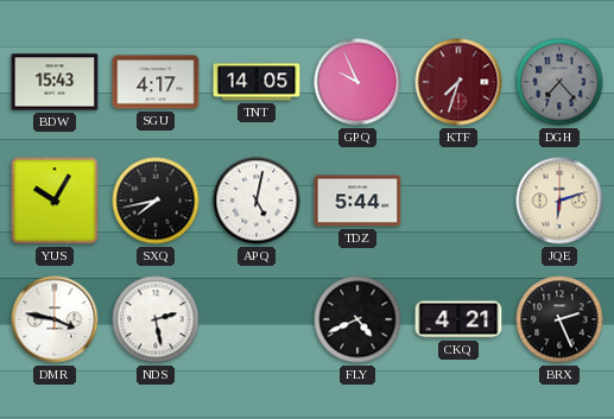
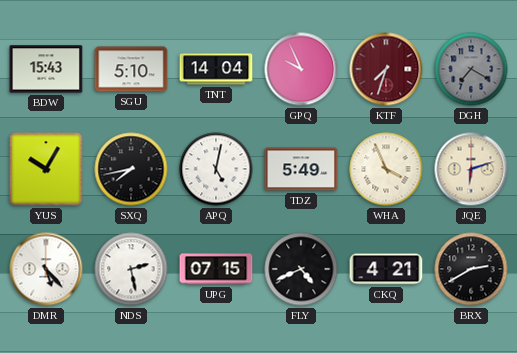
SGU: 4:17 -> 5:10
TNT: 14:05 -> 14:04
DGH: 7:23 -> 7:20
TDZ: 5:44 -> 5:49
WHA: none -> 3:56
DMR: 3:47 -> 5:23
UPG: none -> 07:15
BRX: 2:26 -> 2:40
